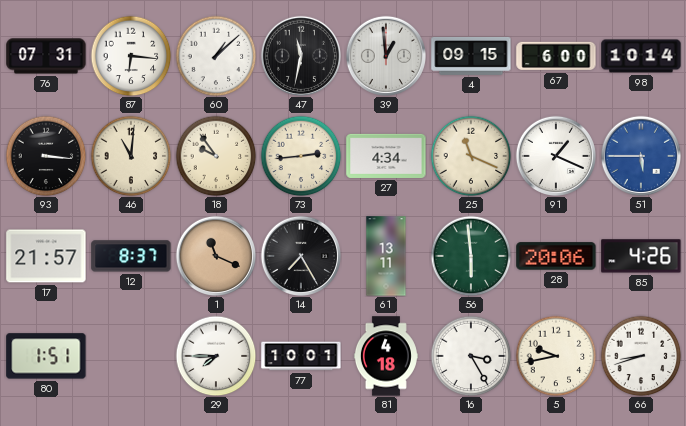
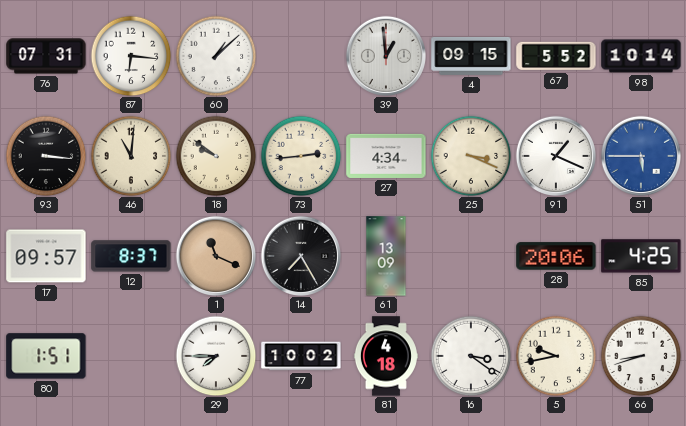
47: 11:32 -> none
67: 6:00 -> 5:52
18: 9:54 -> 9:51
25: 11:19 -> 3:19
17: 21:57 -> 09:57
61: 13:11 -> 13:09
56: 5:59 -> none
85: 4:26 -> 4:25
77: 10:01 -> 10:02
16: 3:25 -> 3:21
